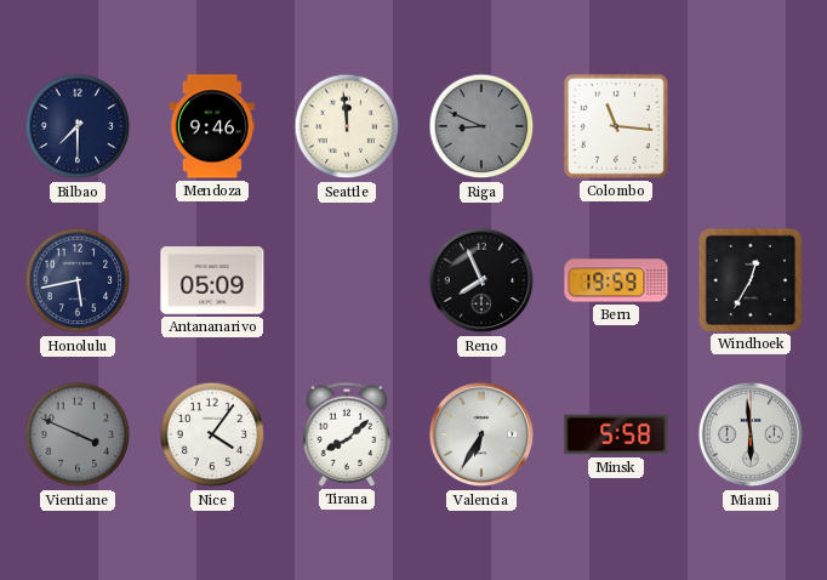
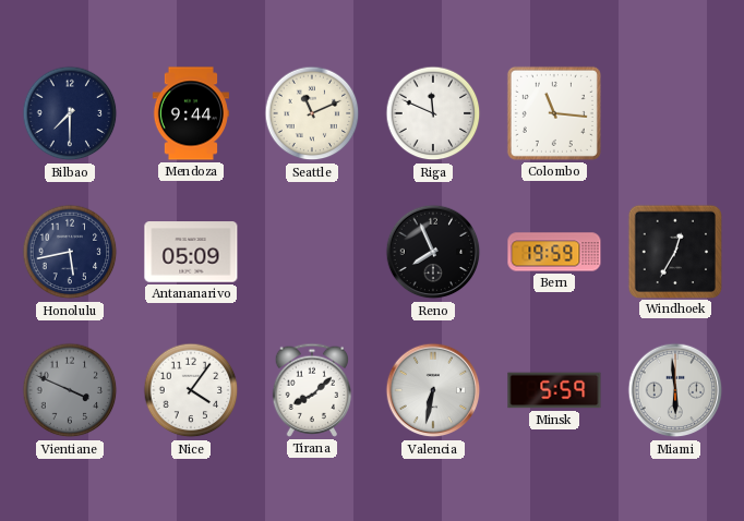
Mendoza: 9:46 -> 9:44
Seattle: 11:59 -> 11:11
Riga: 8:49 -> 11:49
Riga dial: grey -> white
Valencia: 6:35 -> 6:32
Minsk: 5:58 -> 5:59
